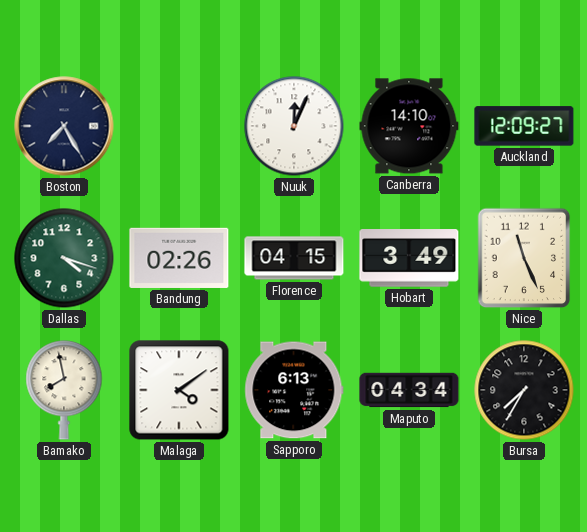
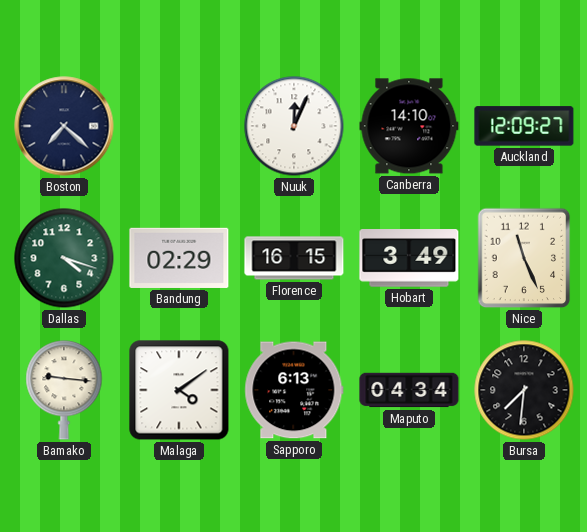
Boston: 7:25 -> 7:22
Bandung: 02:26 -> 02:29
Florence: 04:15 -> 16:15
Bamako: 7:58 -> 9:16
Bursa: 7:35 -> 7:31
